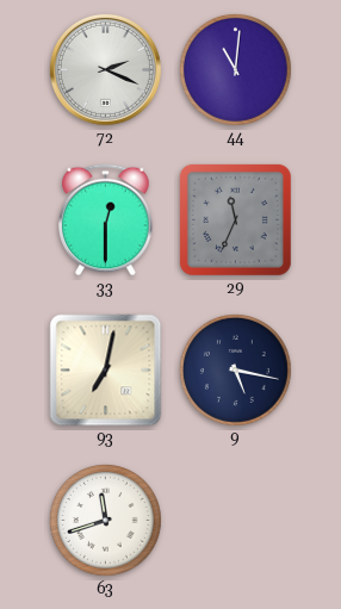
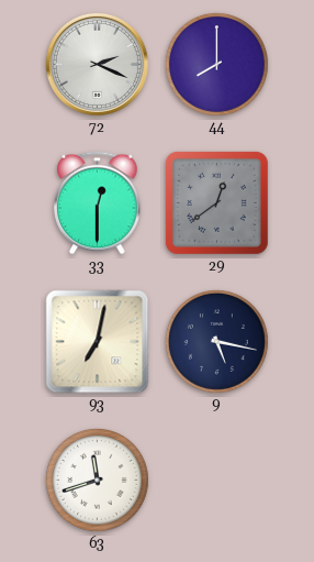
44: 11:01 -> 8:00
29: 11:34 -> 12:39
